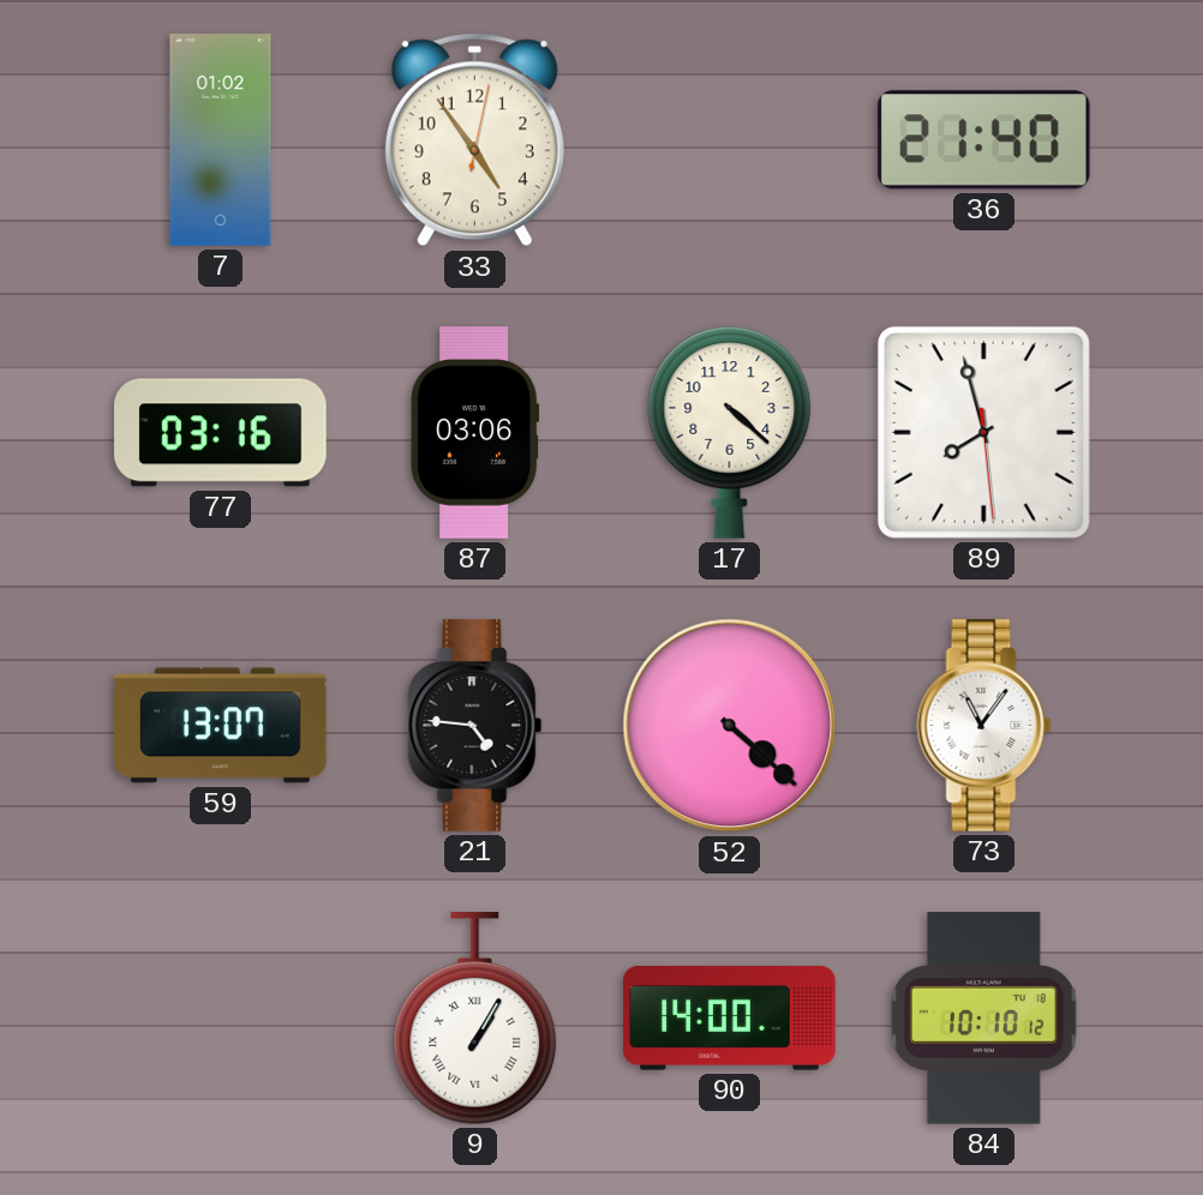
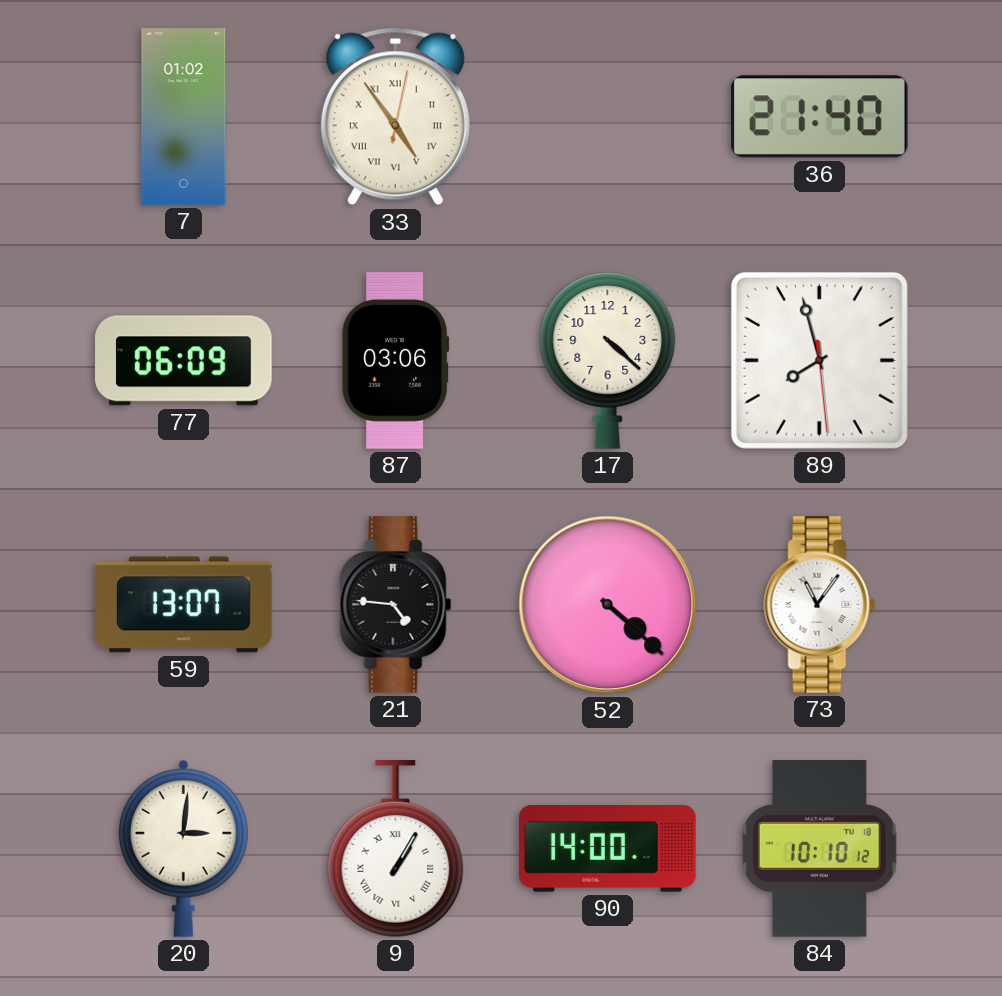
33 numerals: Arabic -> Roman
77: 03:16 -> 06:09
20: none -> 3:01
